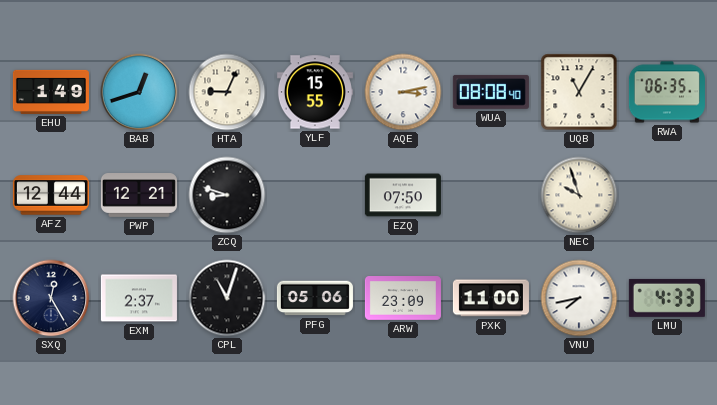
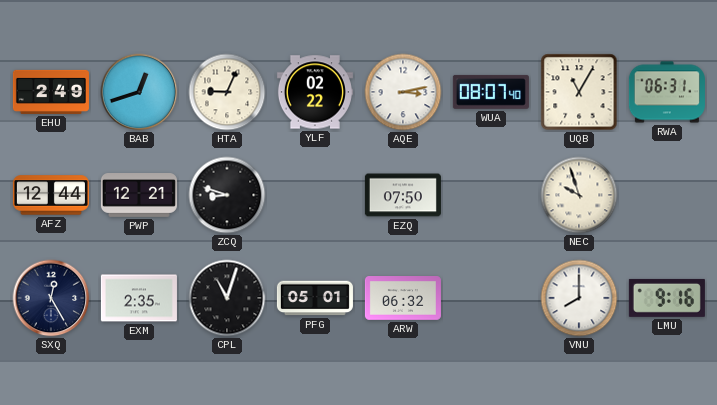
EHU: 1:49 -> 2:49
YLF: 15:55 -> 02:22
WUA: 08:08 -> 08:07
RWA: 06:35 -> 06:31
EXM: 2:37 -> 2:35
PFG: 05:06 -> 05:01
ARW: 23:09 -> 06:32
PXK: 11:00 -> none
VNU: 7:43 -> 8:00
LMU: 4:33 -> 9:16
